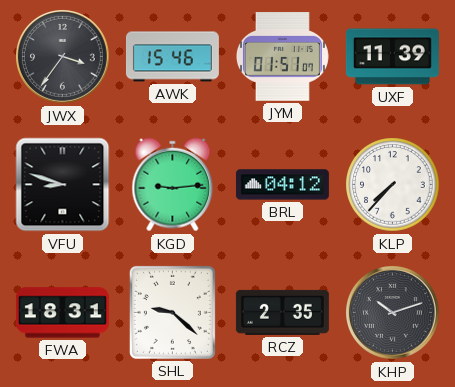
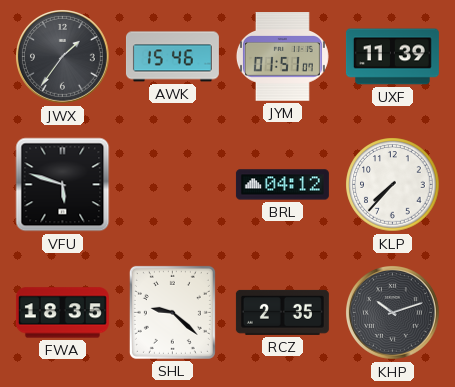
JWX: 3:36 -> 1:36
VFU: 8:48 -> 5:48
KGD: 9:14 -> none
FWA: 18:31 -> 18:35
